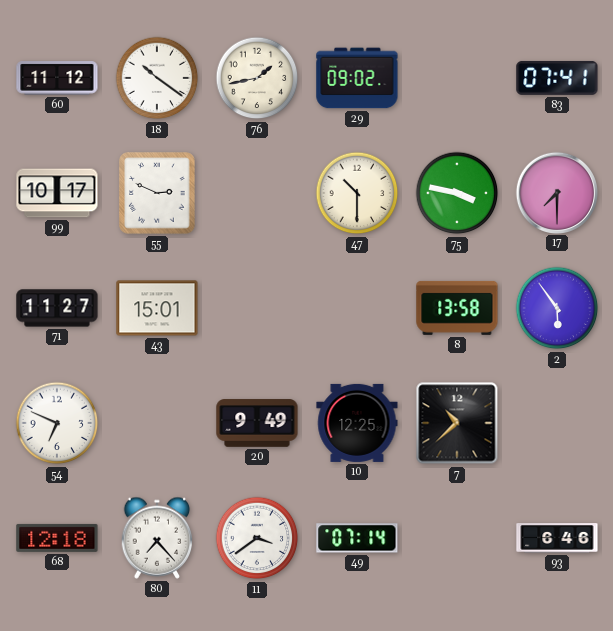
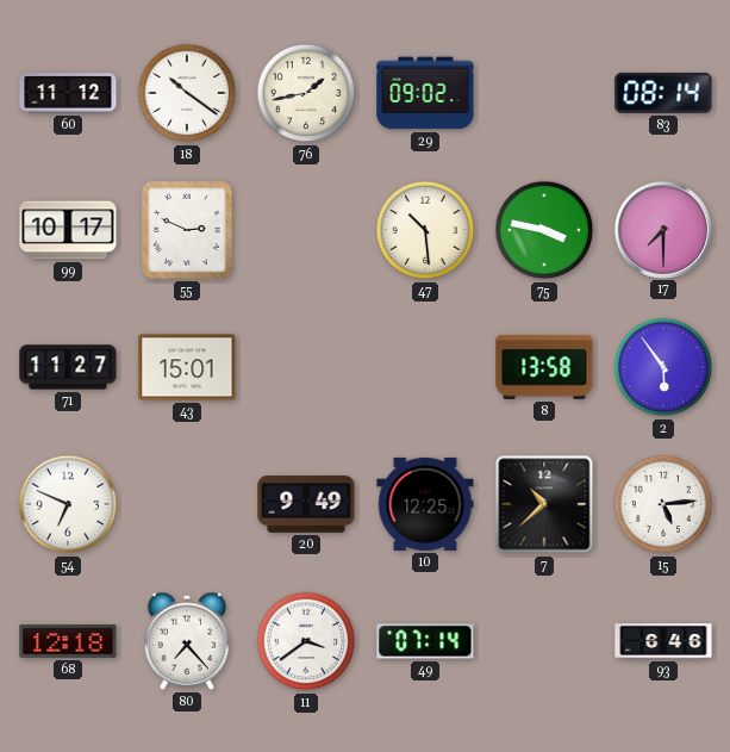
83: 07:41 -> 08:14
47: 10:30 -> 10:29
15: none -> 5:14
